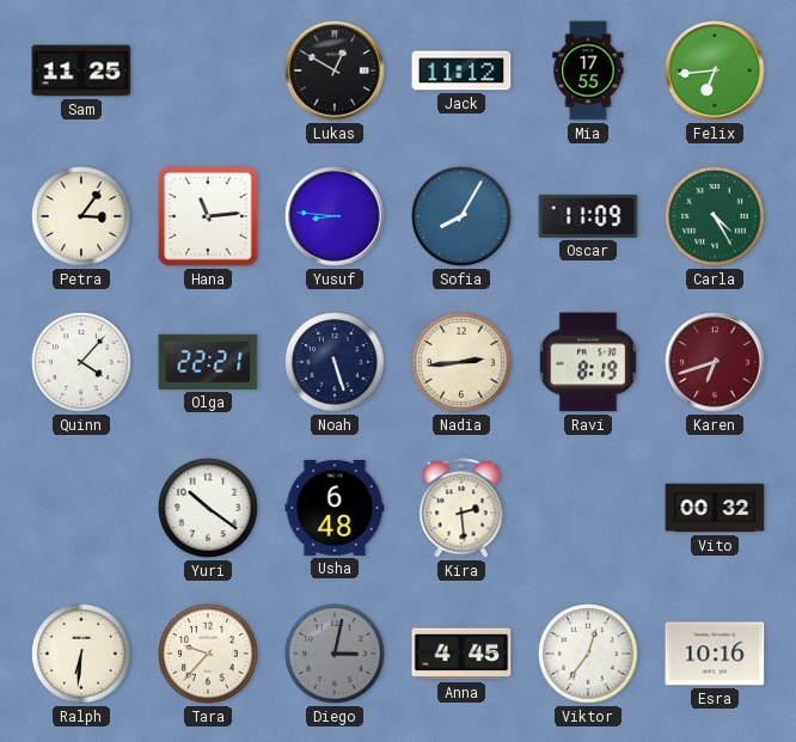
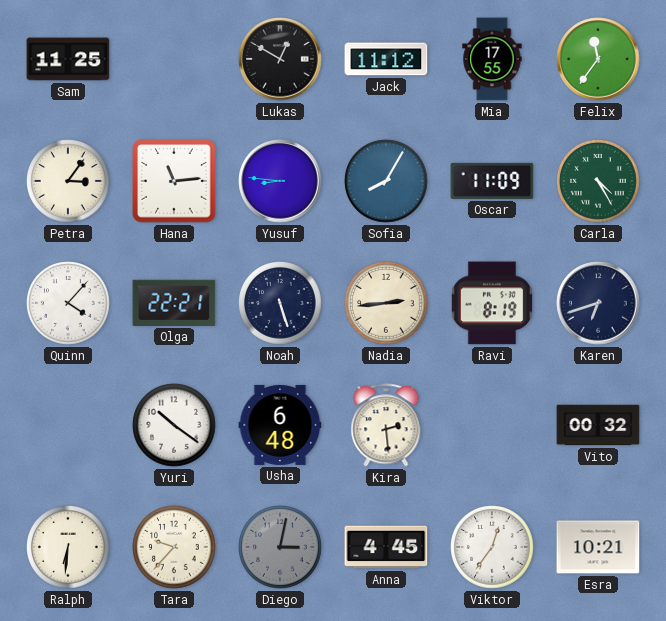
Felix: 6:44 -> 11:36
Karen dial: burgundy -> navy
Esra: 10:16 -> 10:21
